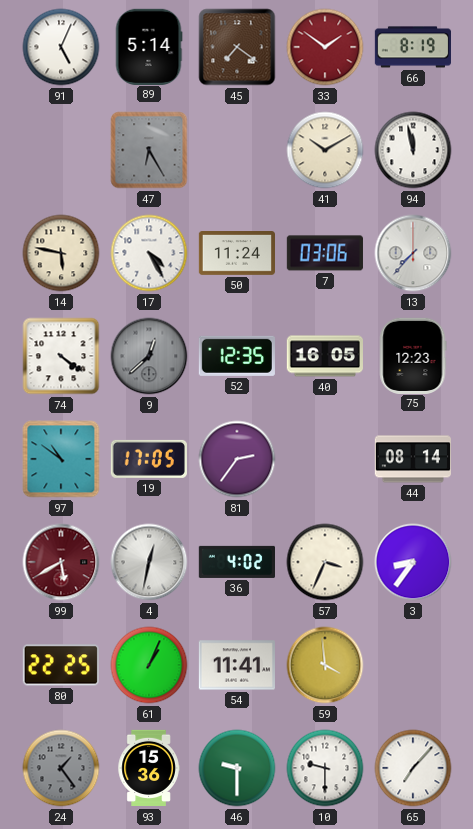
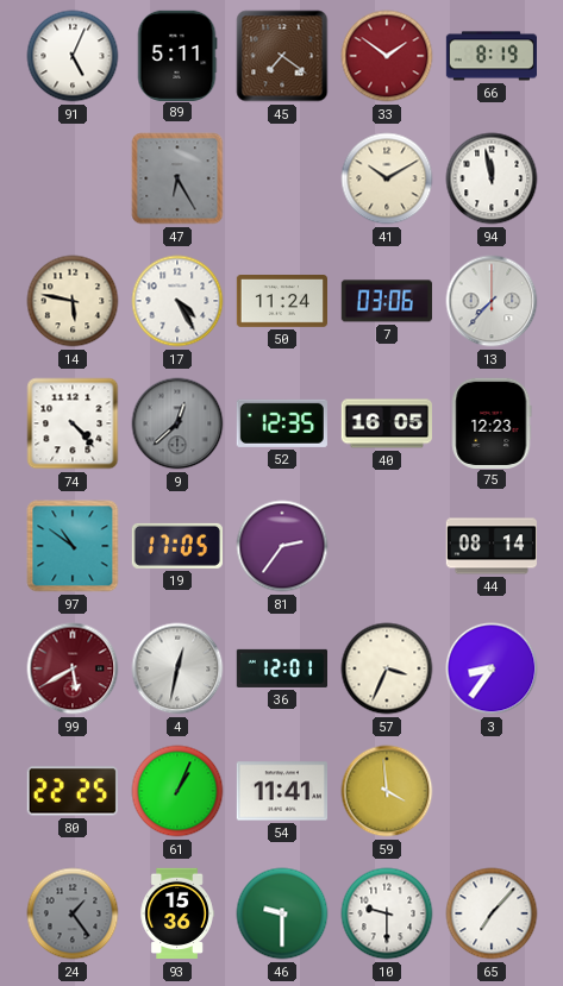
89: 5:14 -> 5:11
74: 4:21 -> 4:23
36: 4:02 -> 12:01
